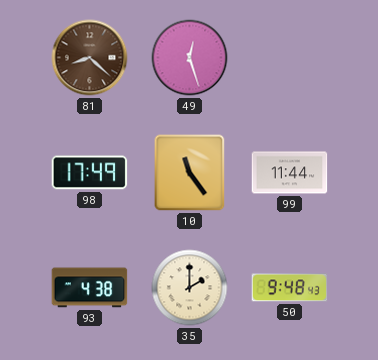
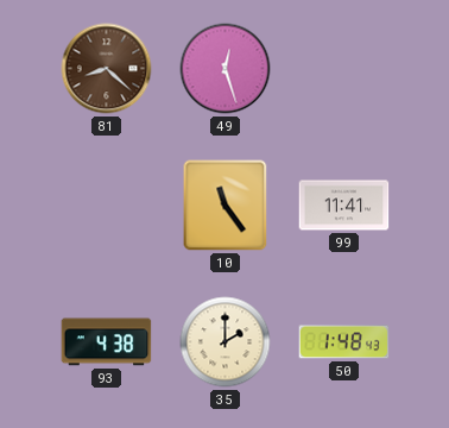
98: 17:49 -> none
99: 11:44 -> 11:41
50: 9:48 -> 1:48
